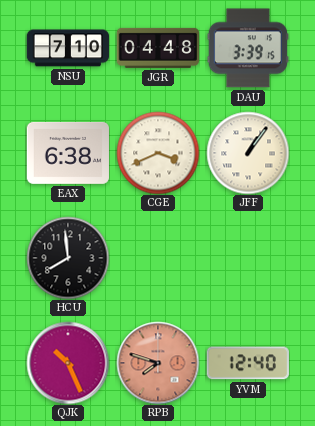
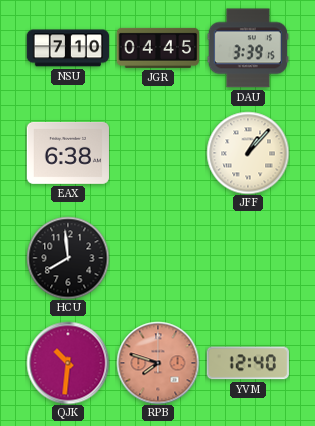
JGR: 04:48 -> 04:45
CGE: 3:41 -> none
JFF: 1:06 -> 1:07
QJK: 10:26 -> 10:31
